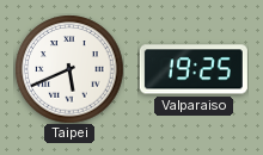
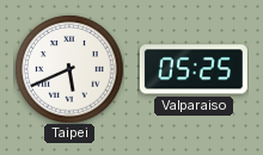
Valparaiso: 19:25 -> 05:25
